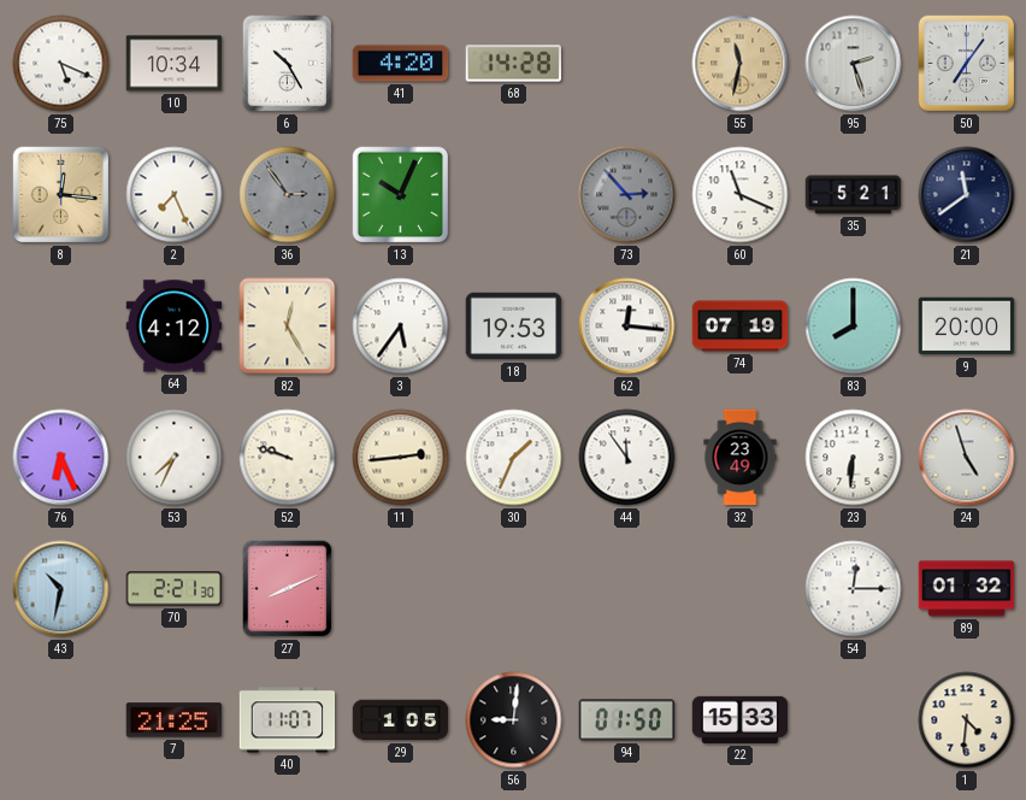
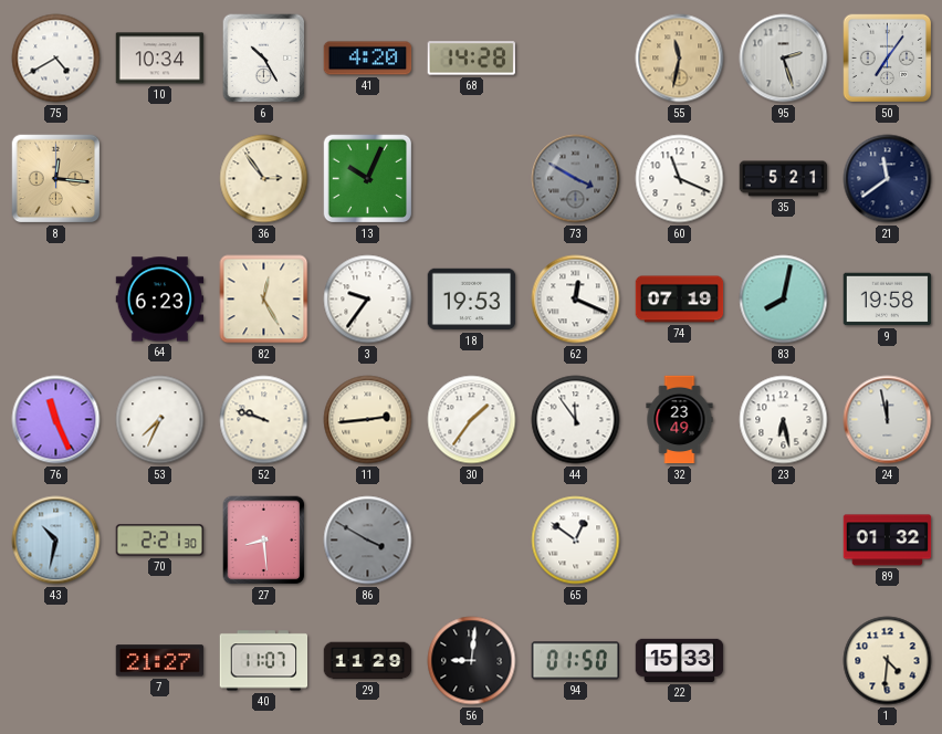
75: 5:19 -> 4:40
2: 7:26 -> none
36 dial: grey -> cream
73: 2:53 -> 3:50
64: 4:12 -> 6:23
3: 5:36 -> 9:36
62: 12:16 -> 12:19
83: 8:00 -> 8:02
9: 20:00 -> 19:58
76: 6:26 -> 11:26
30: 1:34 -> 1:36
23: 6:31 -> 6:28
24: 4:57 -> 11:58
27: 8:11 -> 8:29
86: none -> 3:50
65: none -> 12:51
54: 12:15 -> none
7: 21:25 -> 21:27
29: 1:05 -> 11:29
